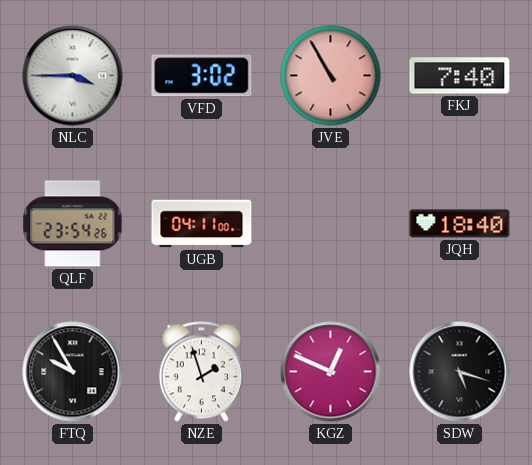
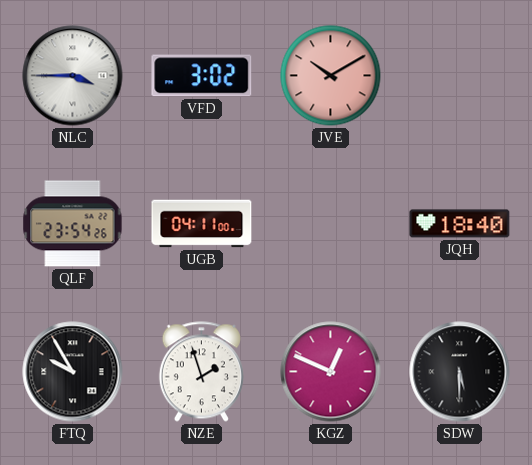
JVE: 10:55 -> 10:10
FKJ: 7:40 -> none
SDW: 5:18 -> 5:30
